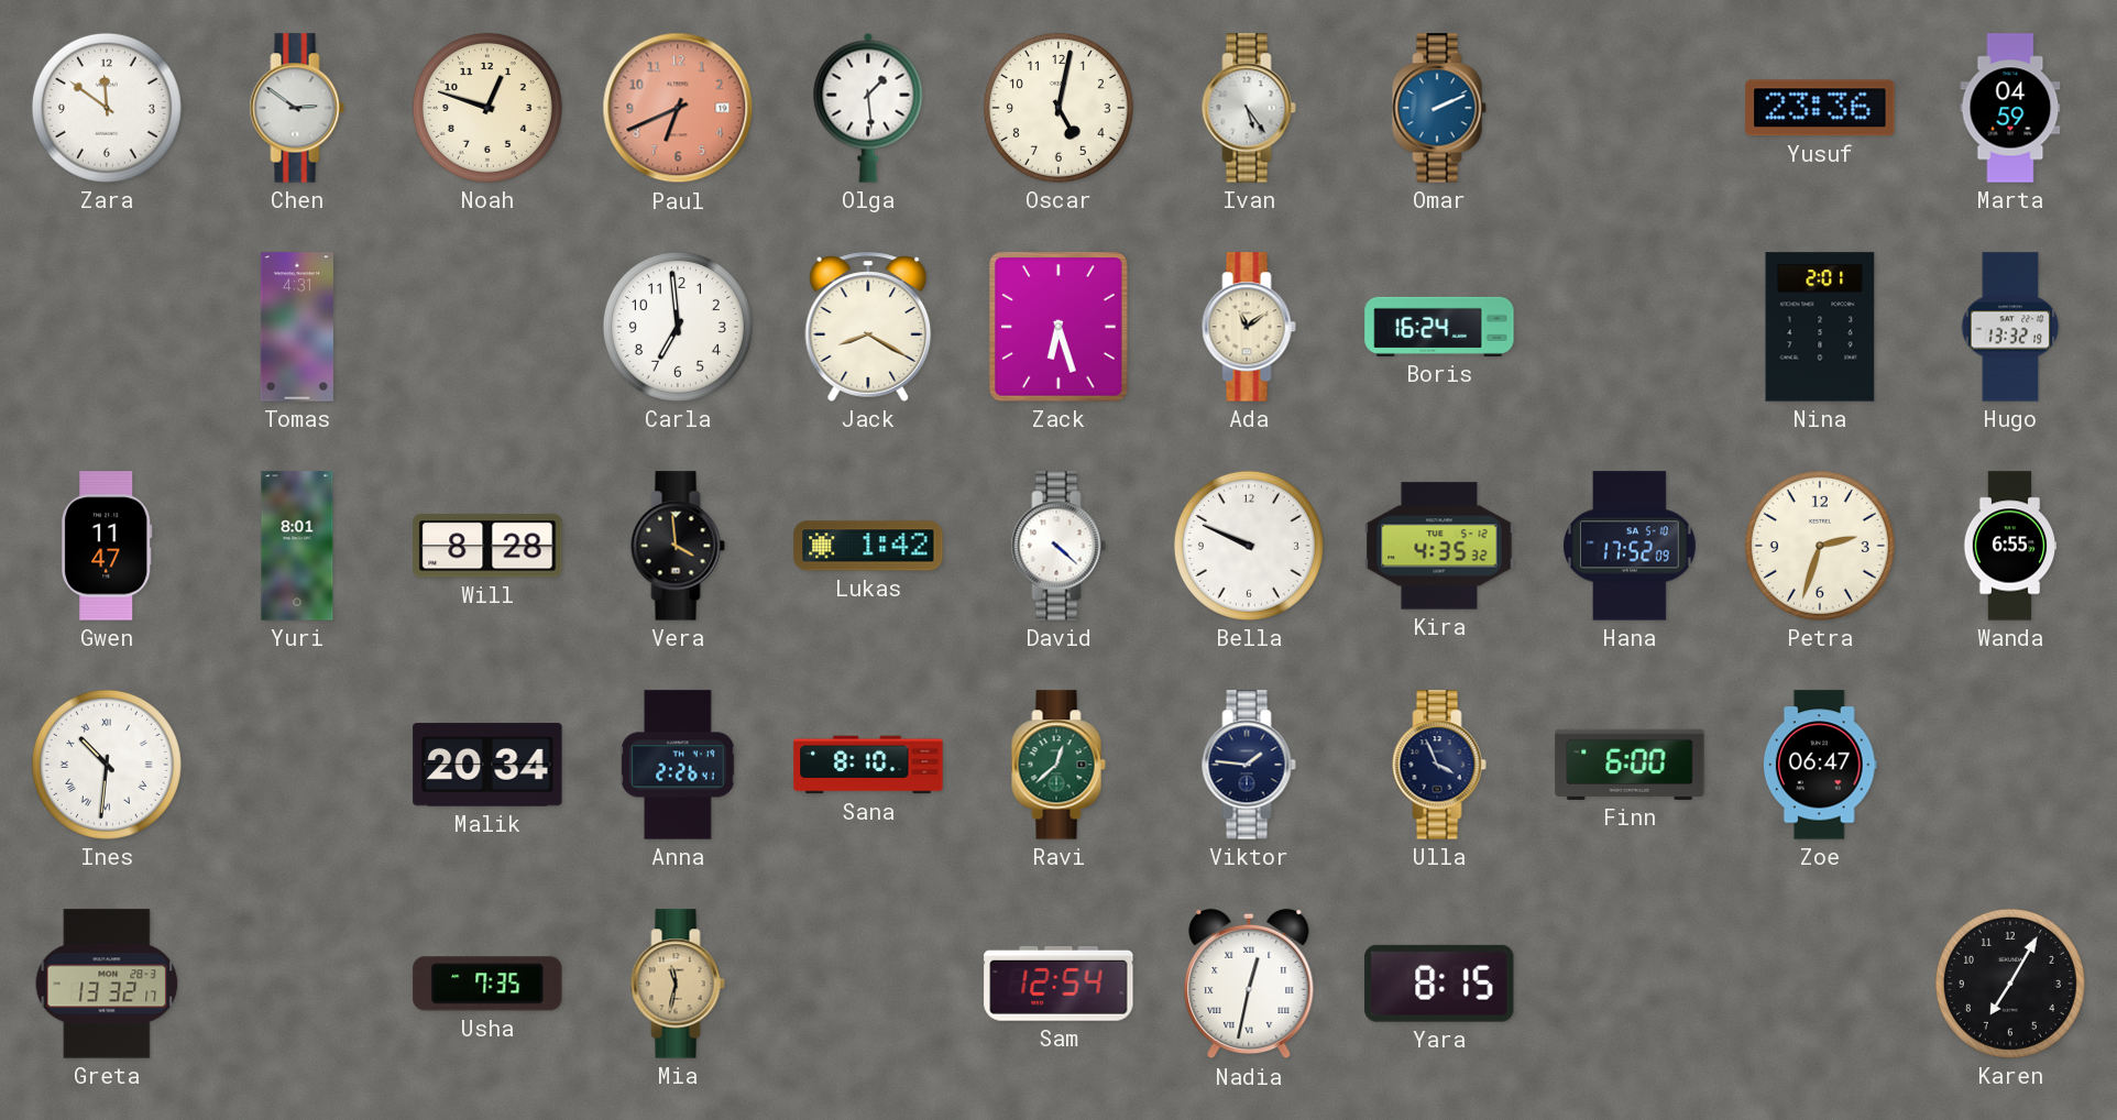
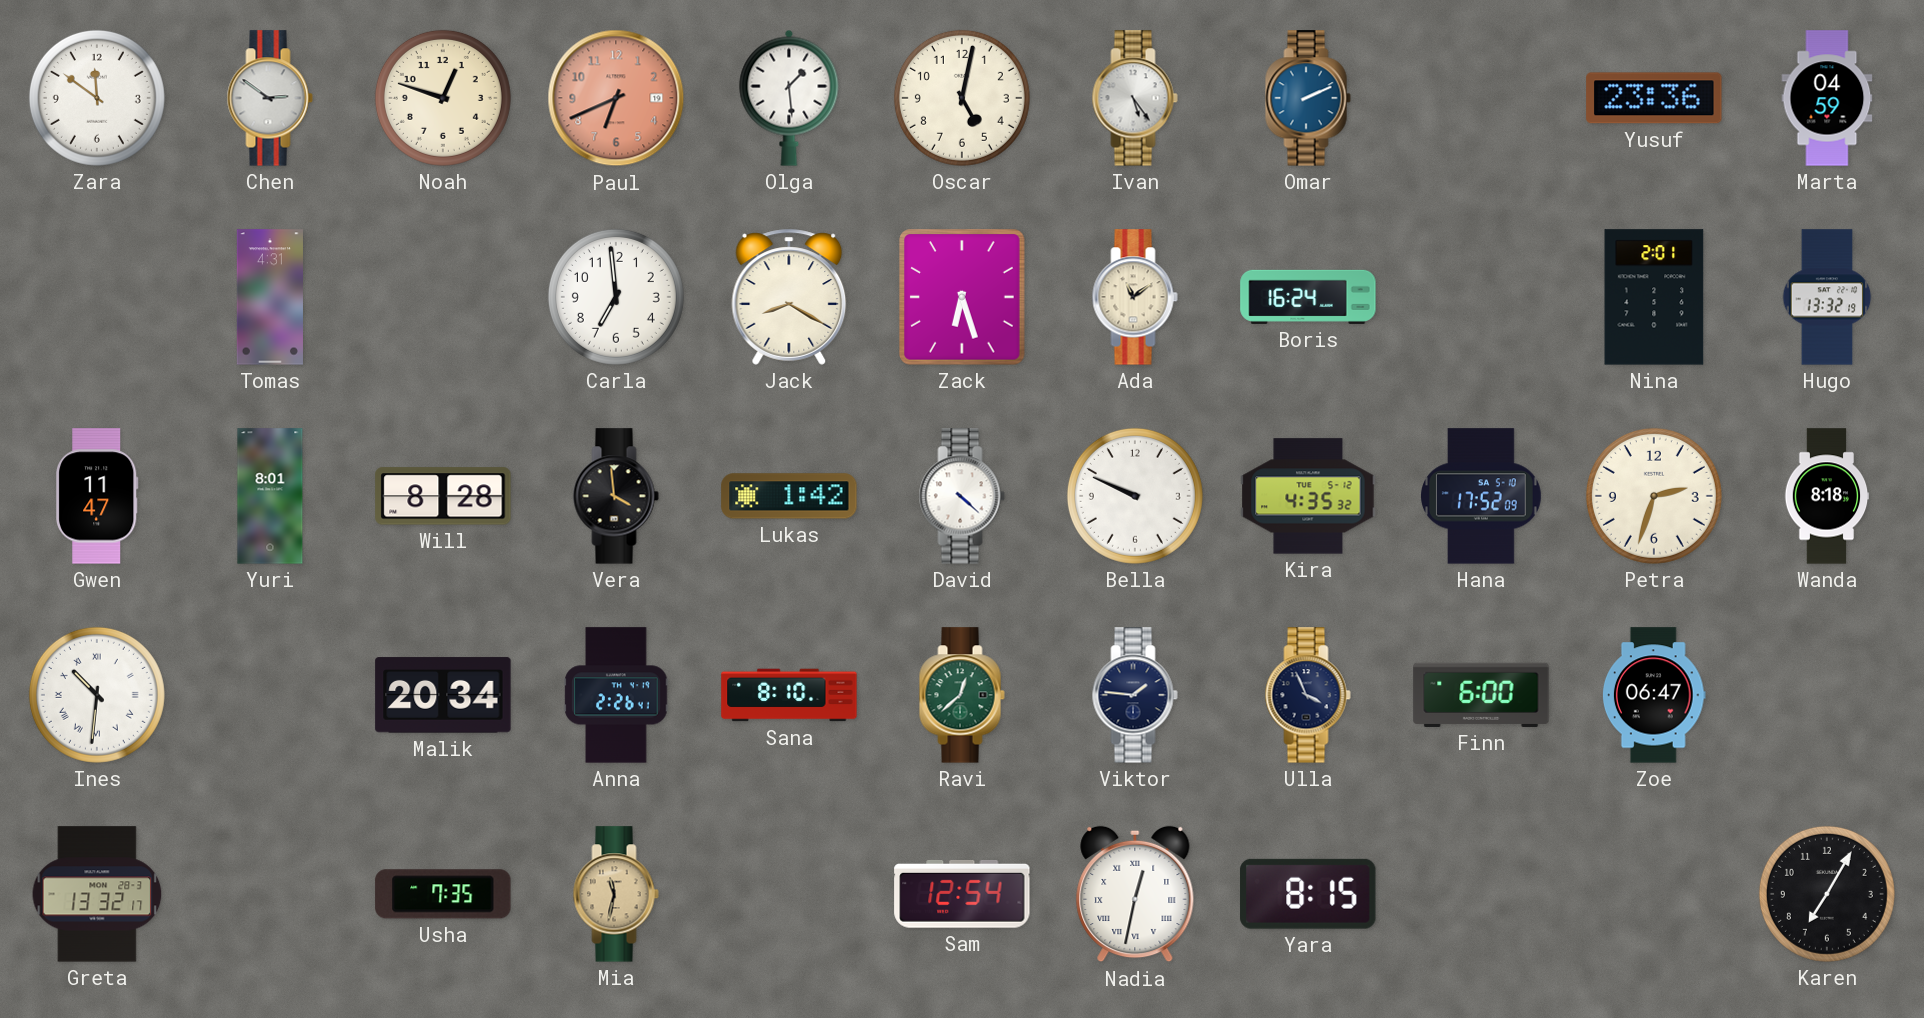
Wanda: 6:55 -> 8:18
